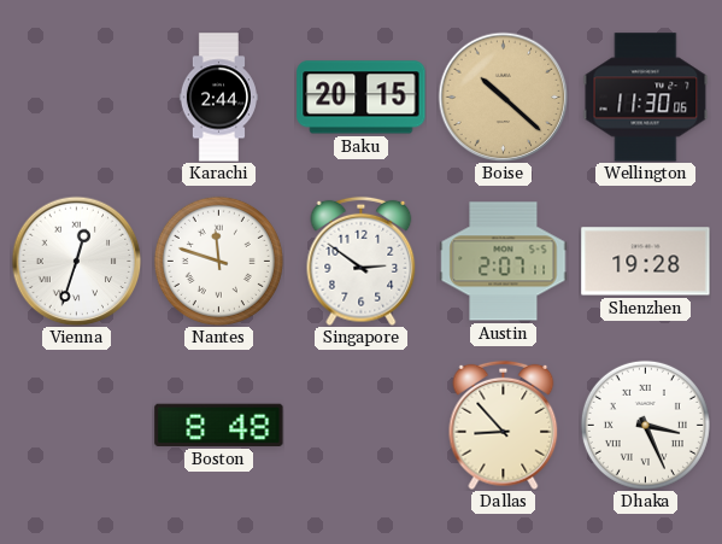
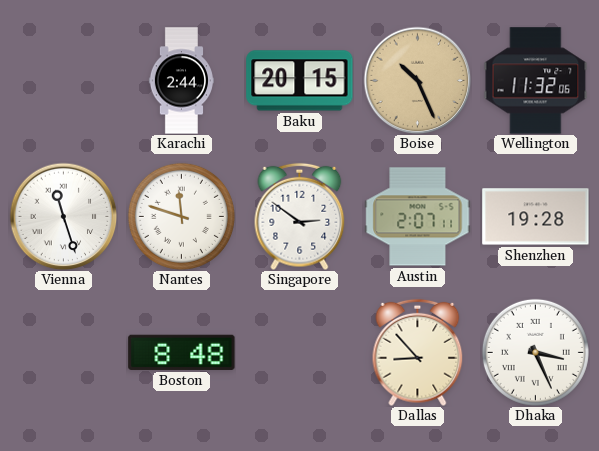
Boise: 10:22 -> 10:26
Wellington: 11:30 -> 11:32
Vienna: 12:33 -> 11:27
